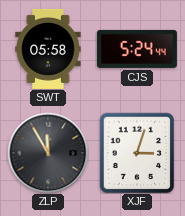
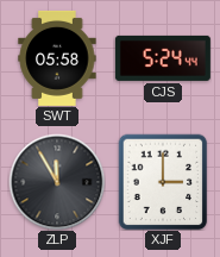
XJF: 3:03 -> 3:00
